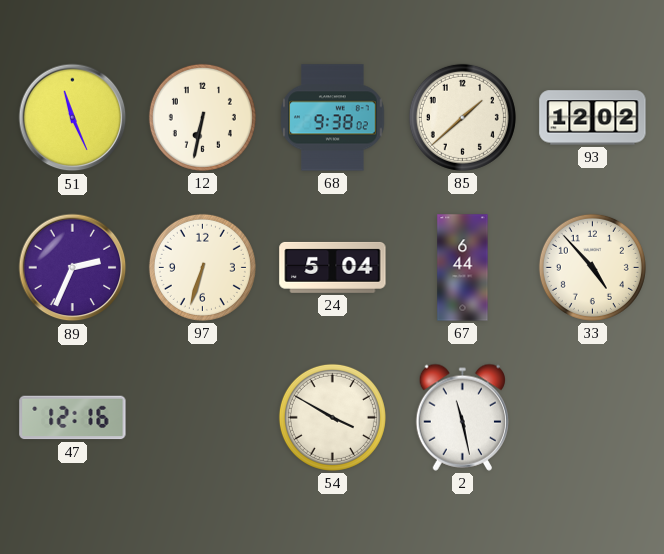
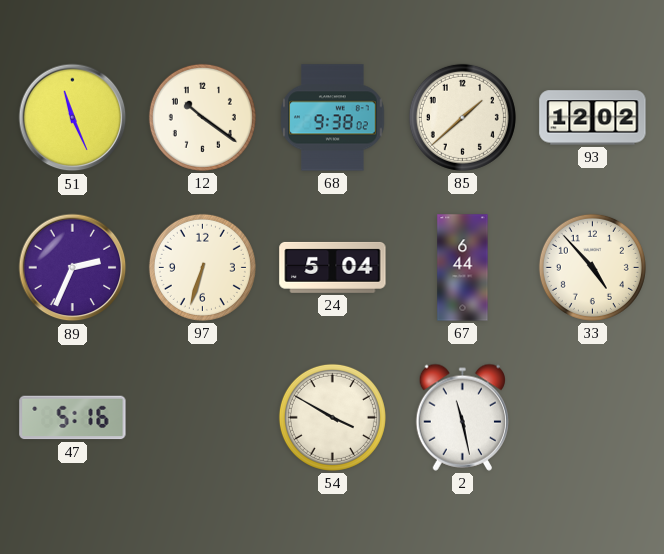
12: 6:32 -> 10:21
47: 12:16 -> 5:16
